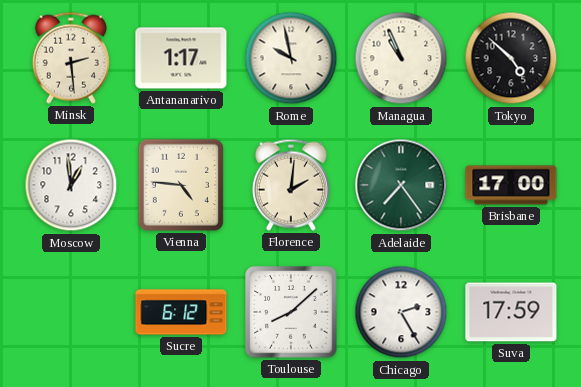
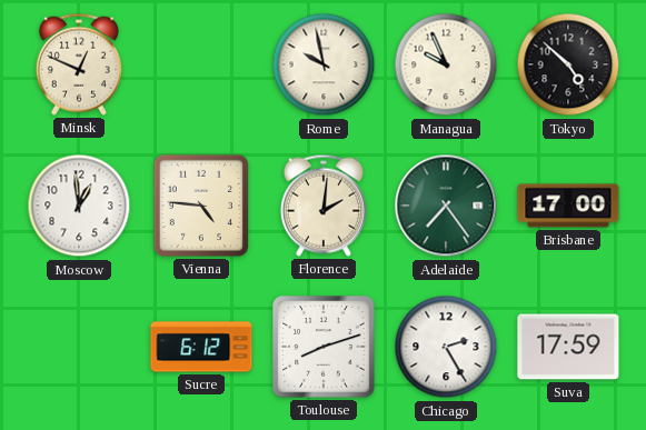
Minsk: 2:29 -> 12:49
Antananarivo: 1:17 -> none
Managua: 10:56 -> 9:56
Toulouse: 8:08 -> 8:12
